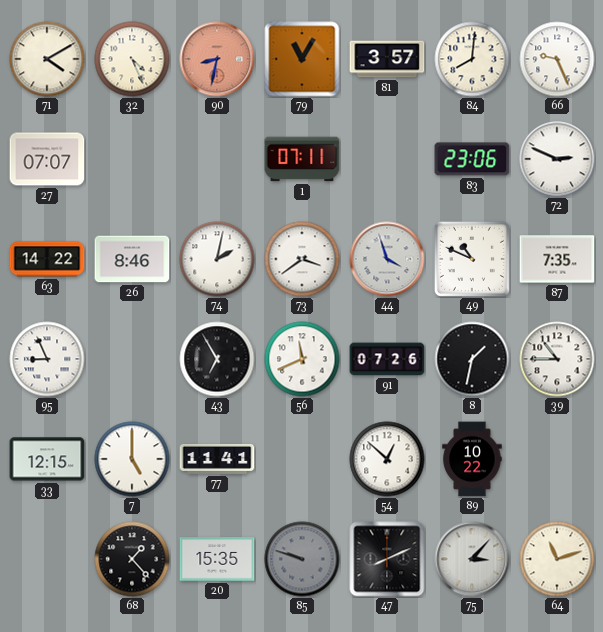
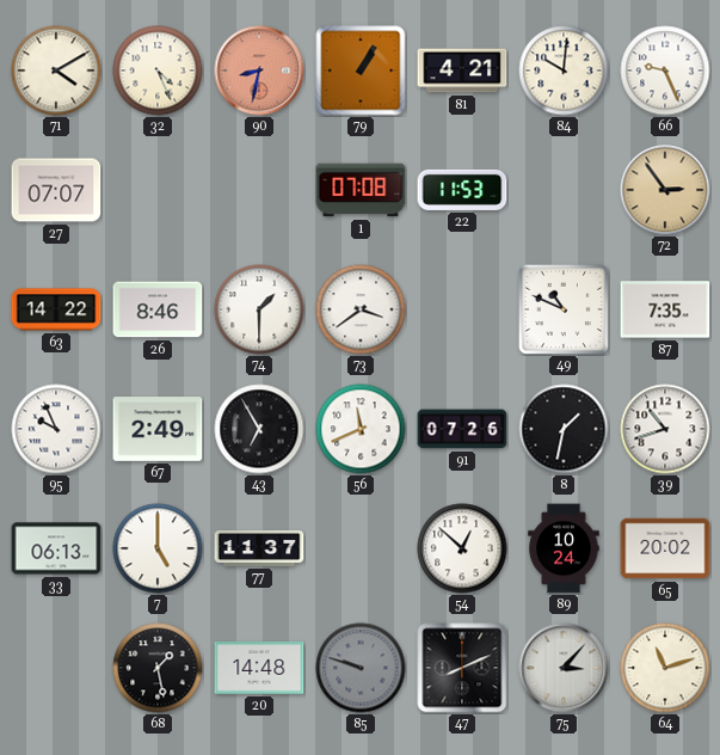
79: 11:05 -> 1:05
81: 3:57 -> 4:21
84: 8:01 -> 10:01
1: 07:11 -> 07:08
22: none -> 11:53
83: 23:06 -> none
72: 2:49 -> 2:54
72 dial: white -> champagne
74: 2:02 -> 1:30
44: 3:57 -> none
95: 8:56 -> 9:56
67: none -> 2:49
39: 10:45 -> 10:42
33: 12:15 -> 06:13
77: 11:41 -> 11:37
89: 10:22 -> 10:24
65: none -> 20:02
68: 1:23 -> 1:28
20: 15:35 -> 14:48
